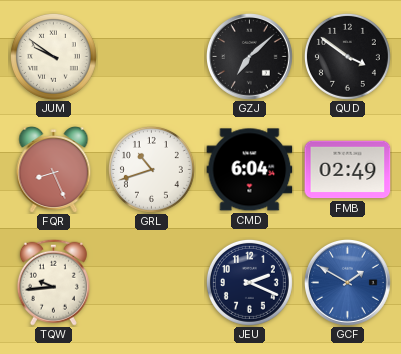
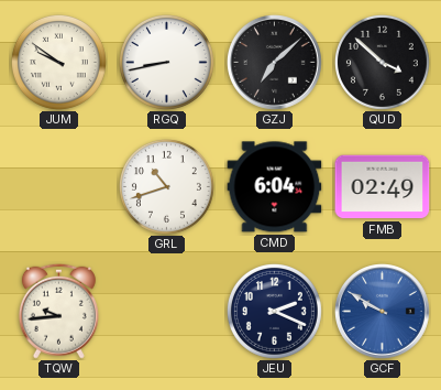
RGQ: none -> 8:43
QUD: 3:51 -> 3:52
FQR: 8:26 -> none
GCF: 1:50 -> 9:50
